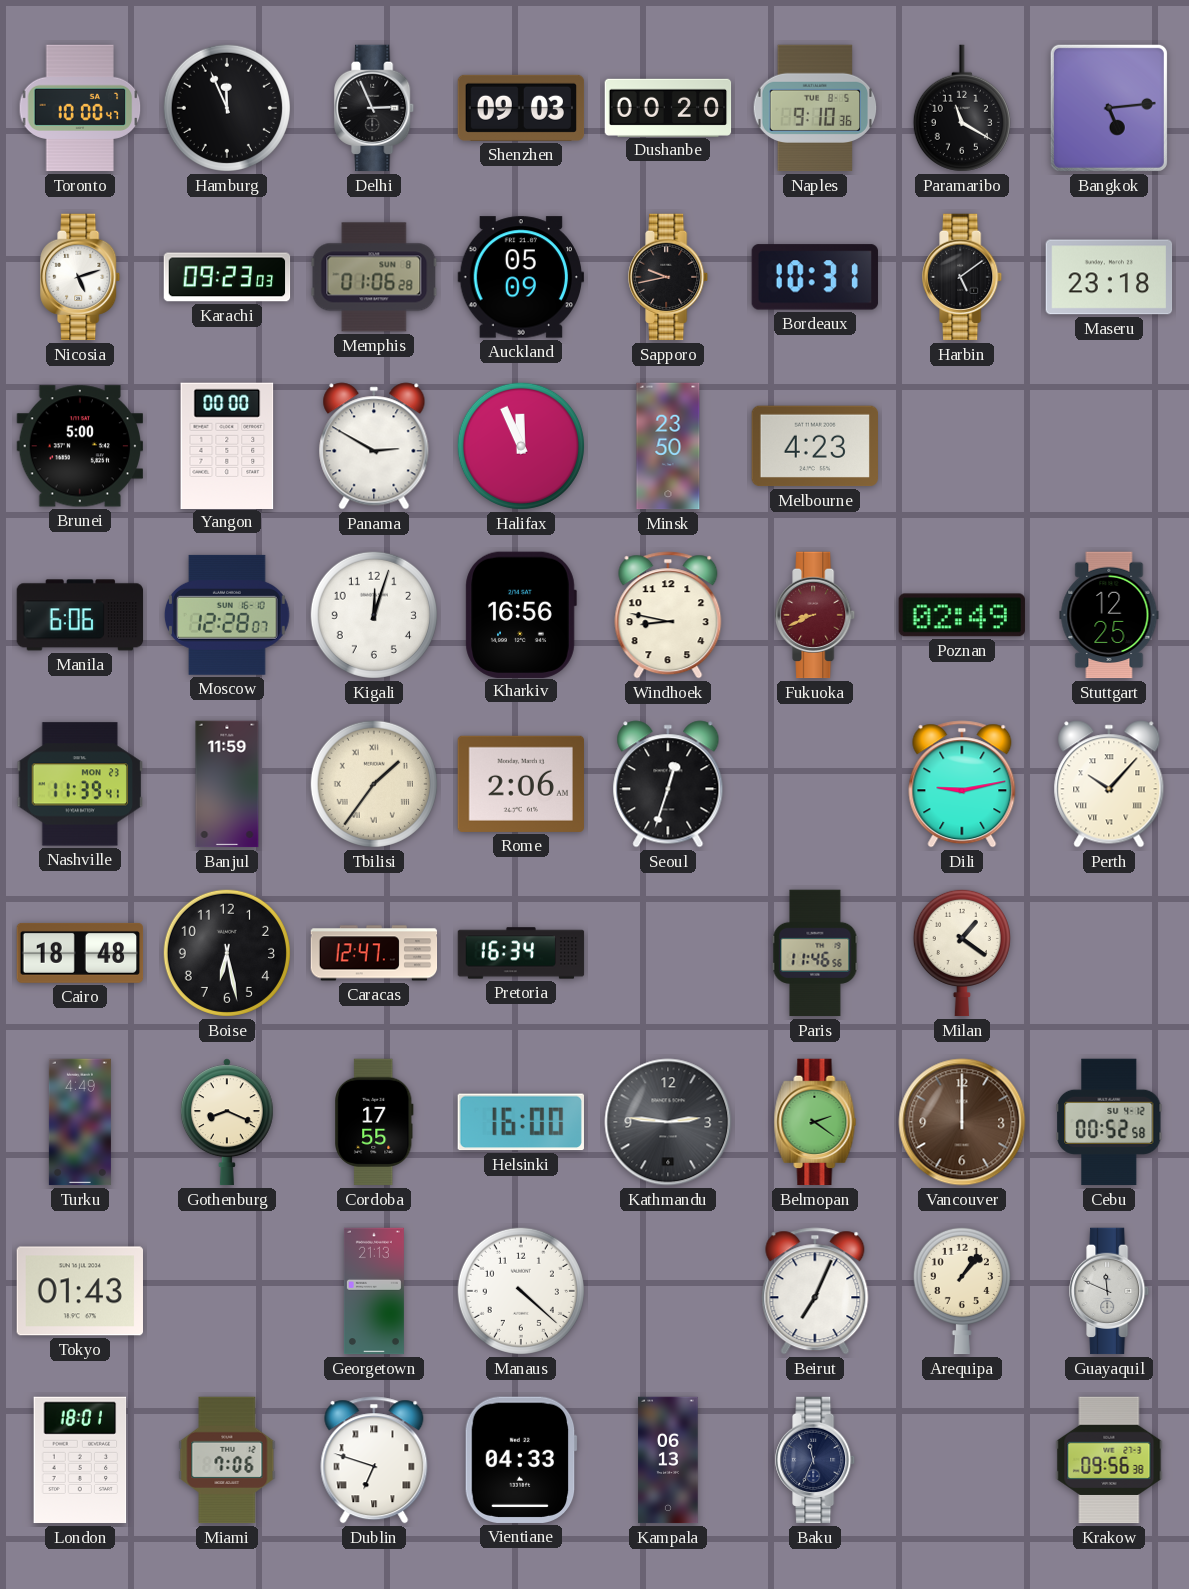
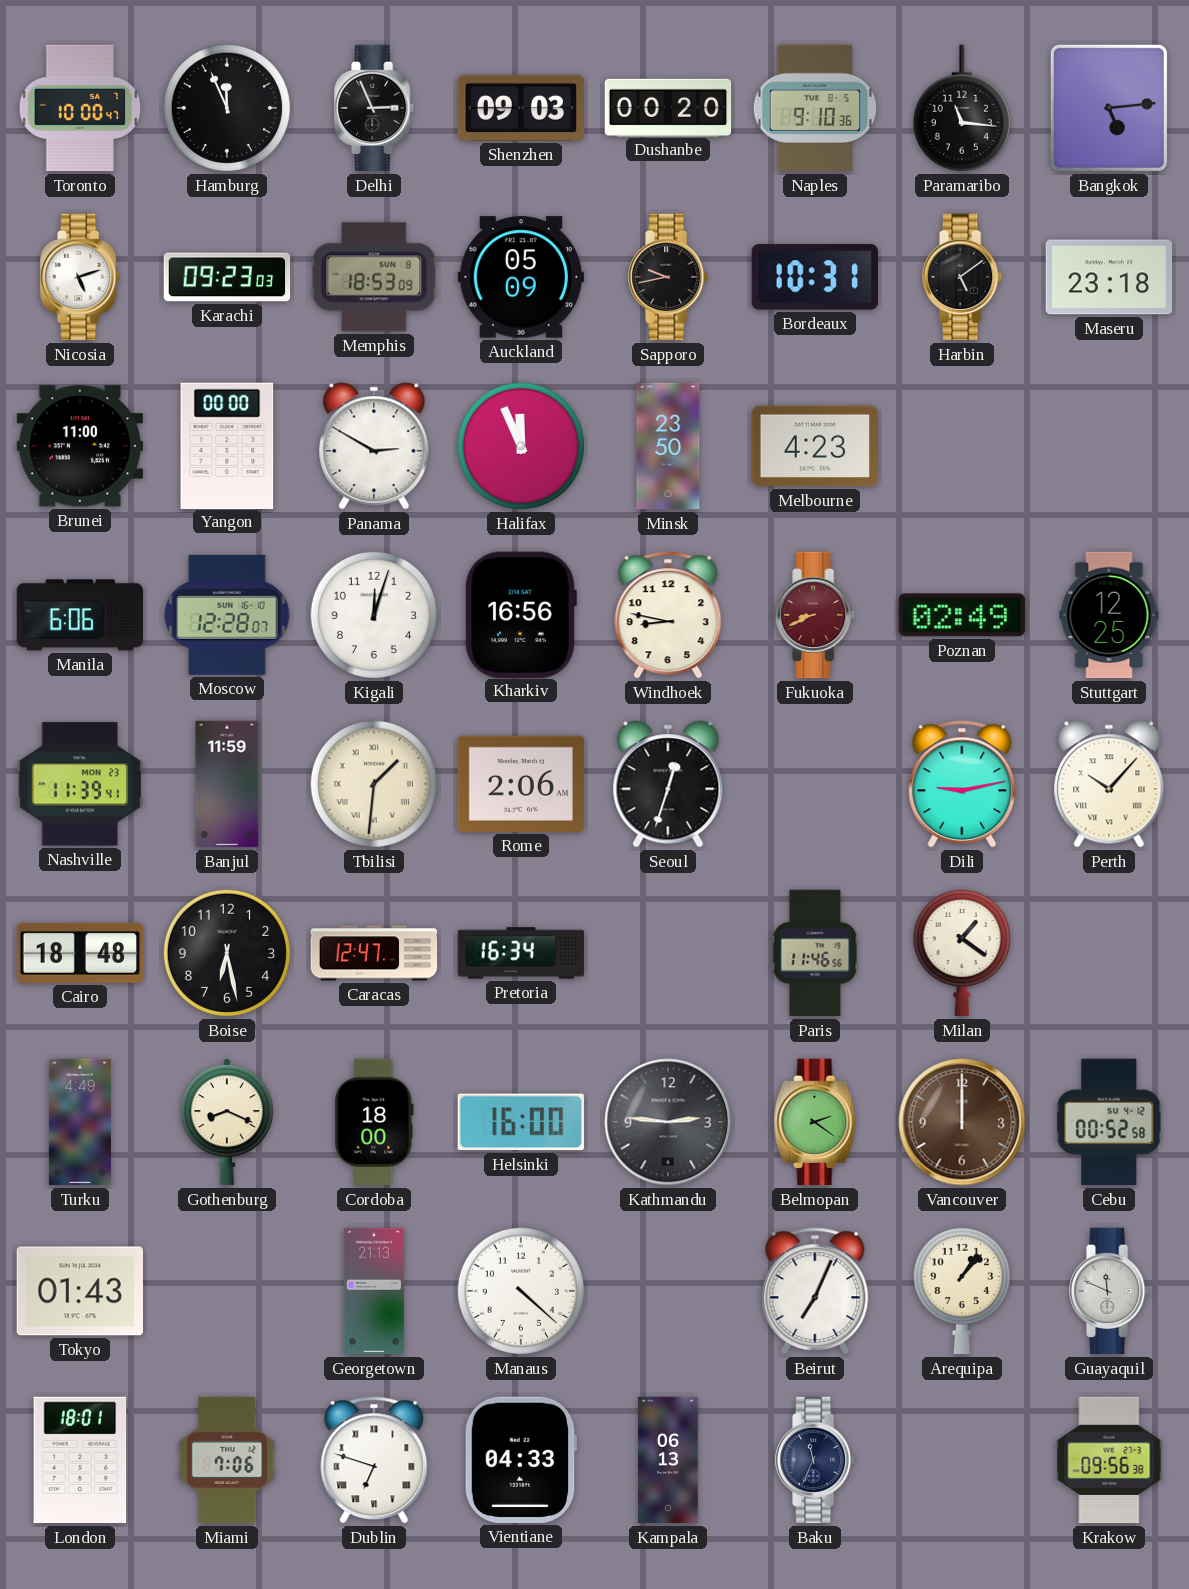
Paramaribo: 11:20 -> 11:16
Memphis: 01:06 -> 18:53
Brunei: 5:00 -> 11:00
Tbilisi: 1:36 -> 1:31
Cordoba: 17:55 -> 18:00
